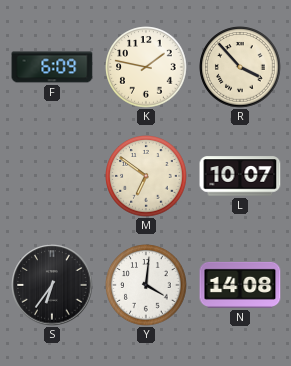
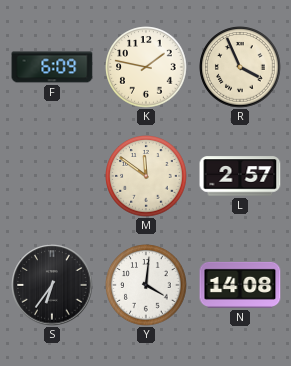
R: 3:53 -> 3:56
M: 6:51 -> 11:51
L: 10:07 -> 2:57
